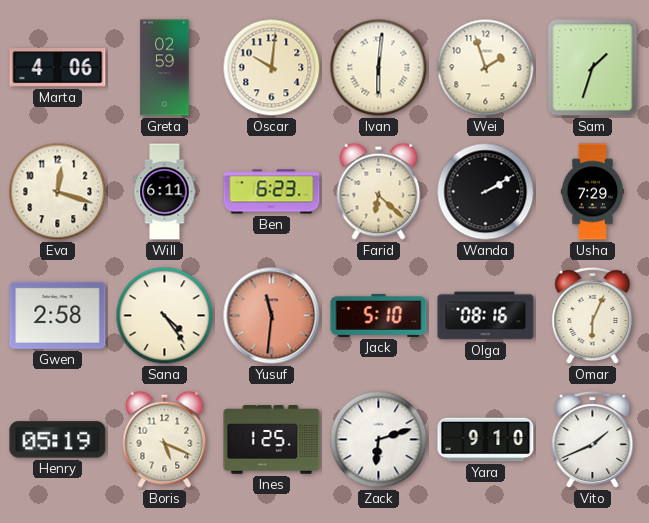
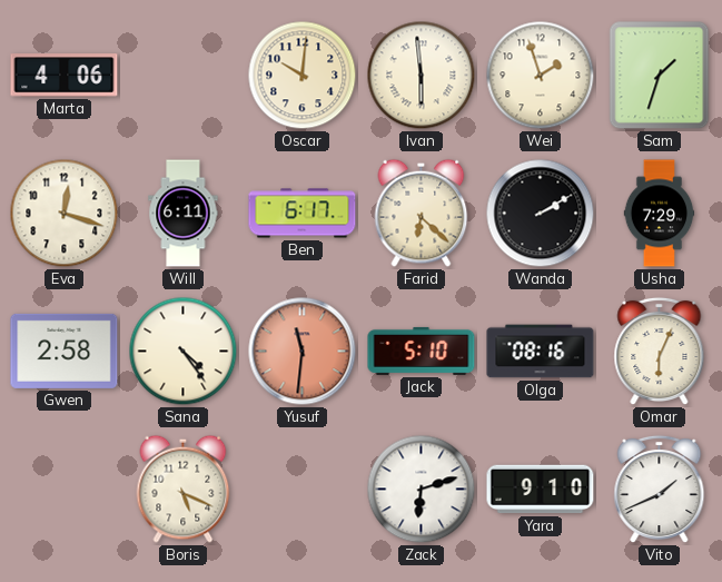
Greta: 02:59 -> none
Ivan: 6:01 -> 5:59
Ben: 6:23 -> 6:17
Henry: 05:19 -> none
Ines: 1:25 -> none
